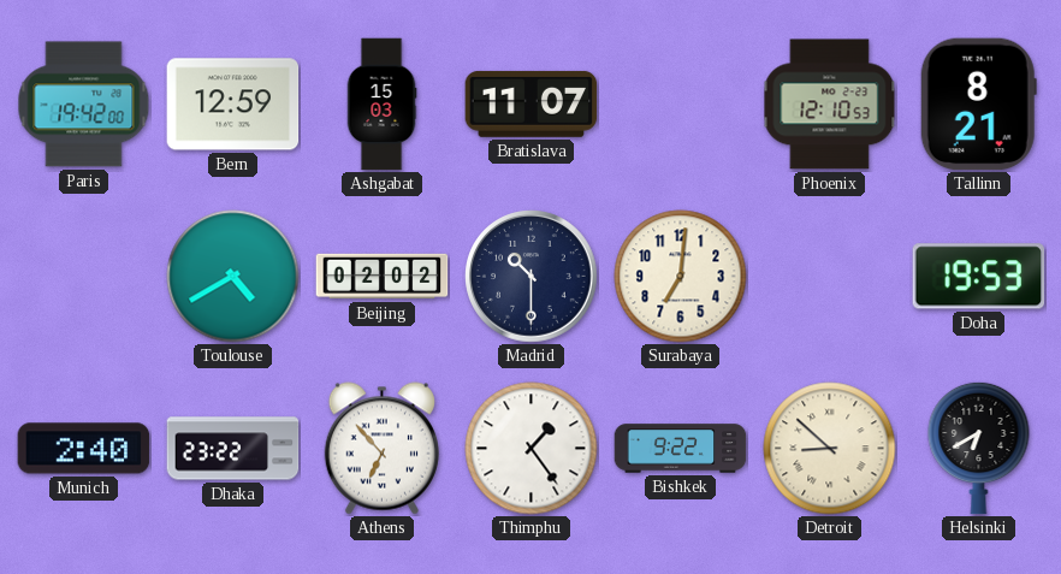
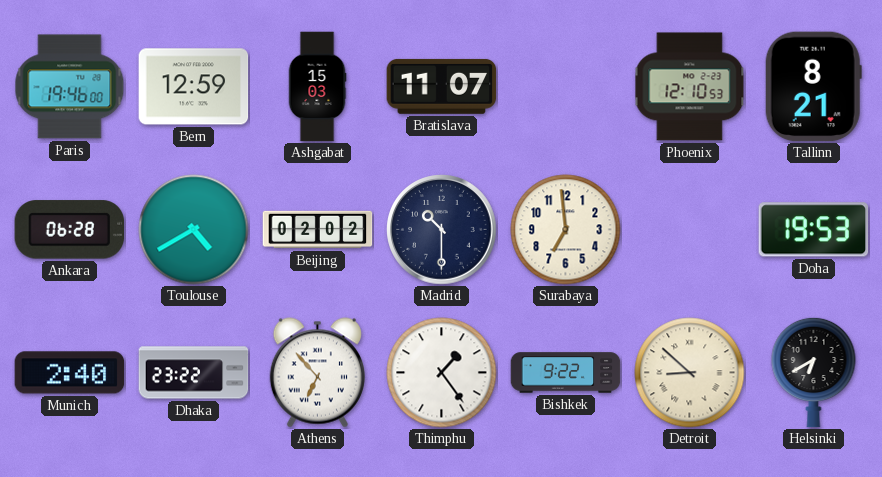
Paris: 19:42 -> 19:46
Ankara: none -> 06:28
Surabaya: 7:01 -> 6:59
